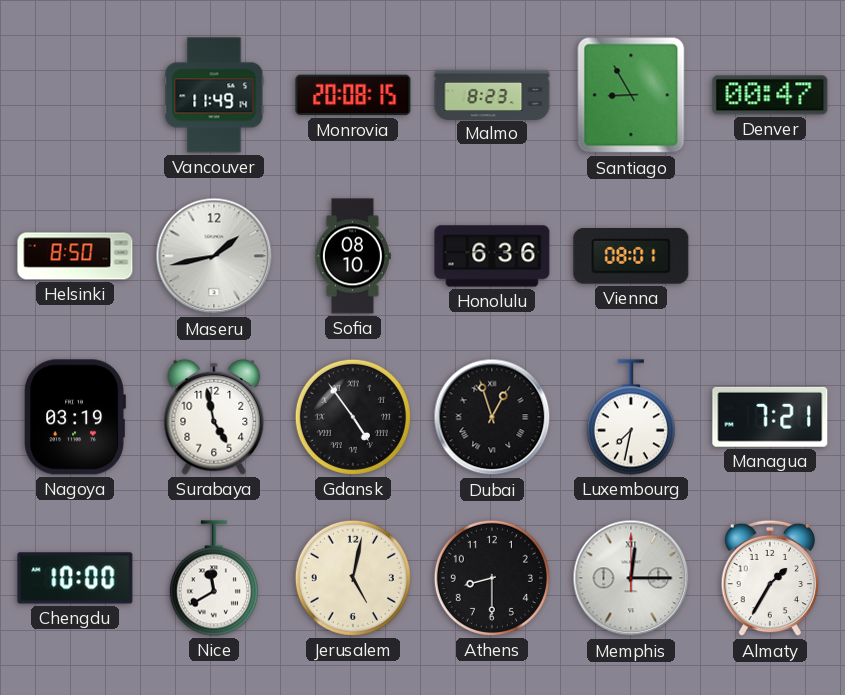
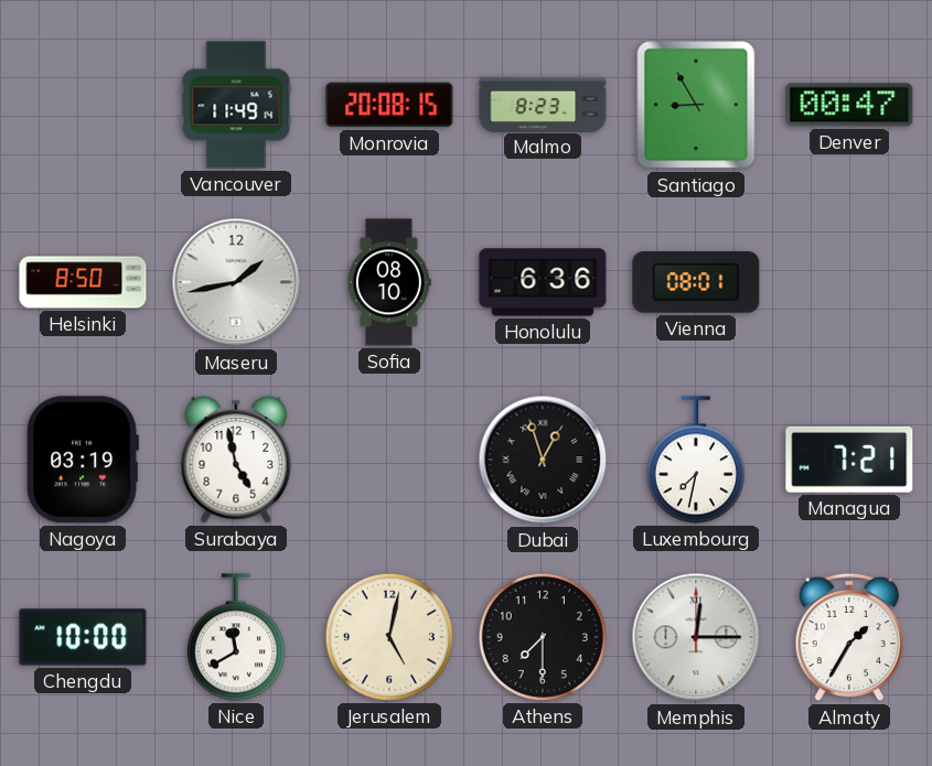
Gdansk: 4:54 -> none
Athens: 8:30 -> 7:30
